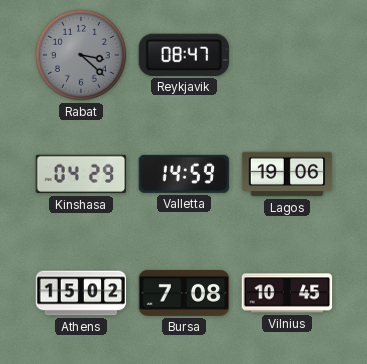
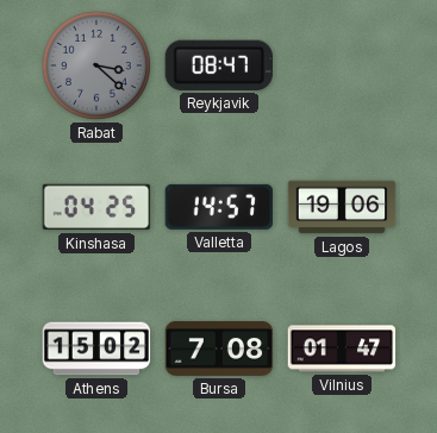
Kinshasa: 04:29 -> 04:25
Valletta: 14:59 -> 14:57
Vilnius: 10:45 -> 01:47
